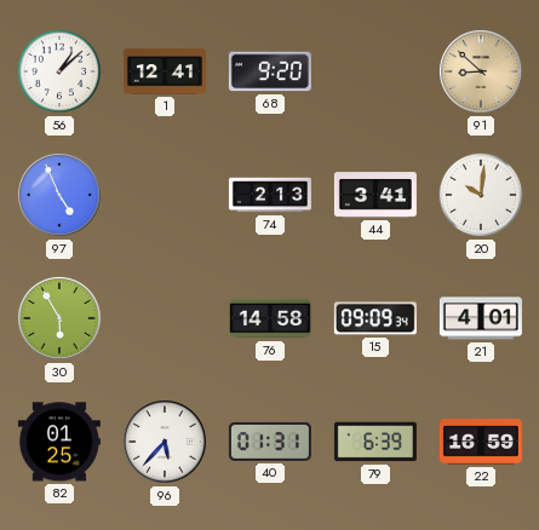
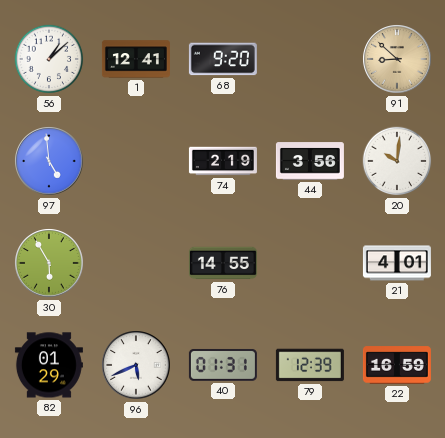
97: 4:56 -> 4:59
74: 2:13 -> 2:19
44: 3:41 -> 3:56
76: 14:58 -> 14:55
15: 09:09 -> none
82: 01:25 -> 01:29
96: 5:37 -> 5:41
79: 6:39 -> 12:39
